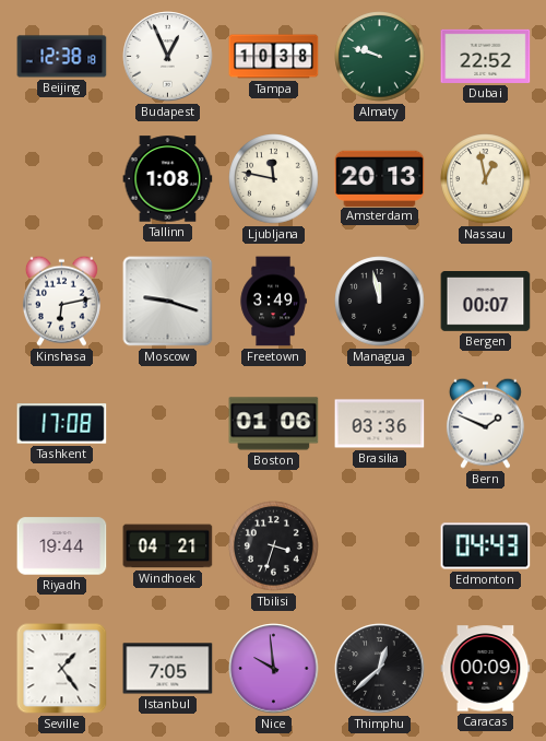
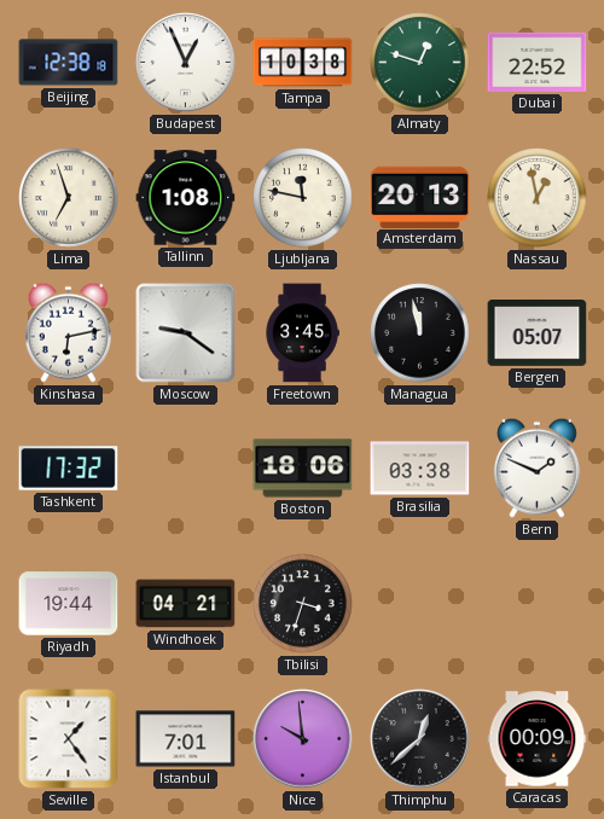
Almaty: 9:48 -> 12:48
Lima: none -> 6:57
Moscow: 9:18 -> 9:21
Freetown: 3:49 -> 3:45
Bergen: 00:07 -> 05:07
Tashkent: 17:08 -> 17:32
Boston: 01:06 -> 18:06
Brasilia: 03:36 -> 03:38
Edmonton: 04:43 -> none
Istanbul: 7:05 -> 7:01
